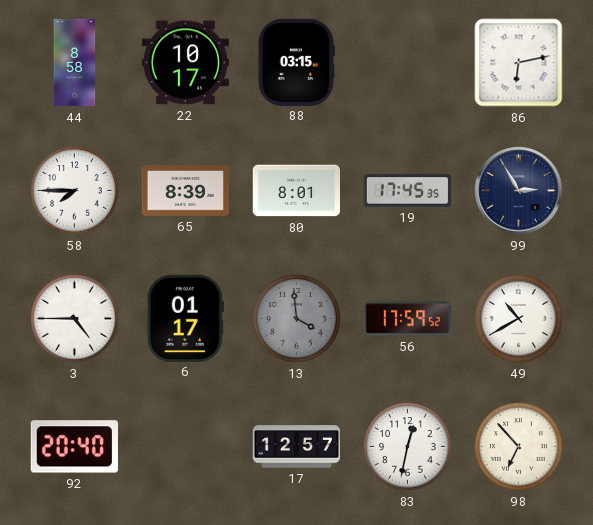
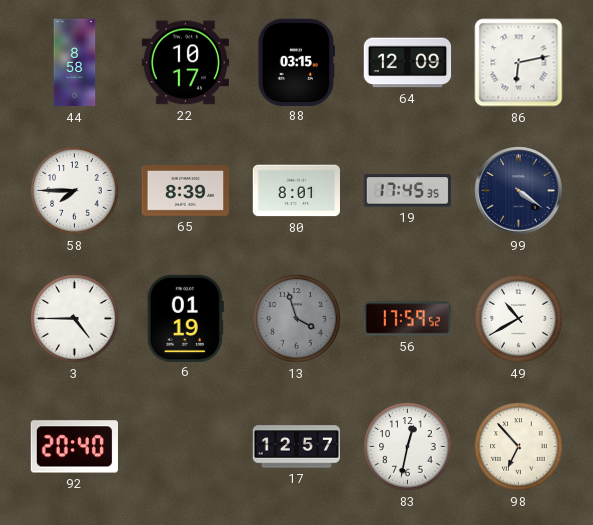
64: none -> 12:09
99: 2:55 -> 4:21
6: 01:17 -> 01:19
13: 3:59 -> 3:57
